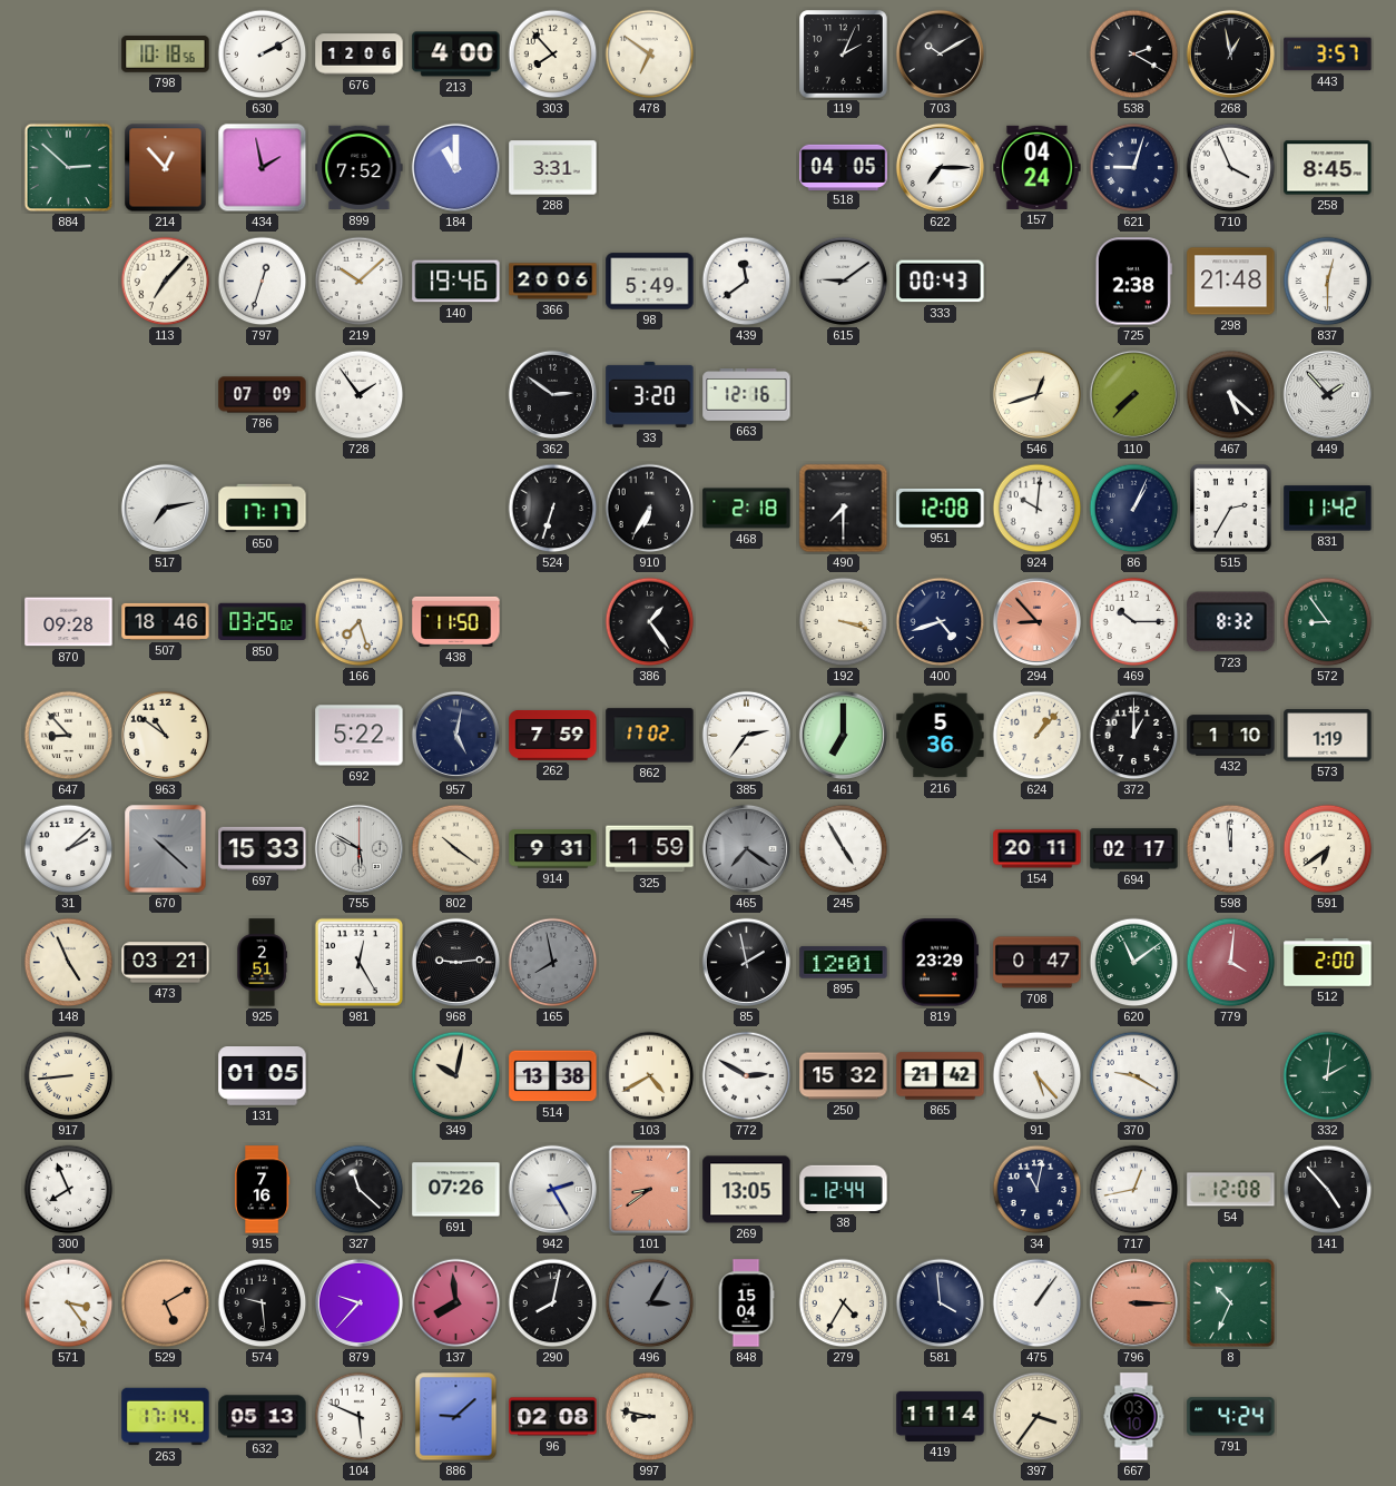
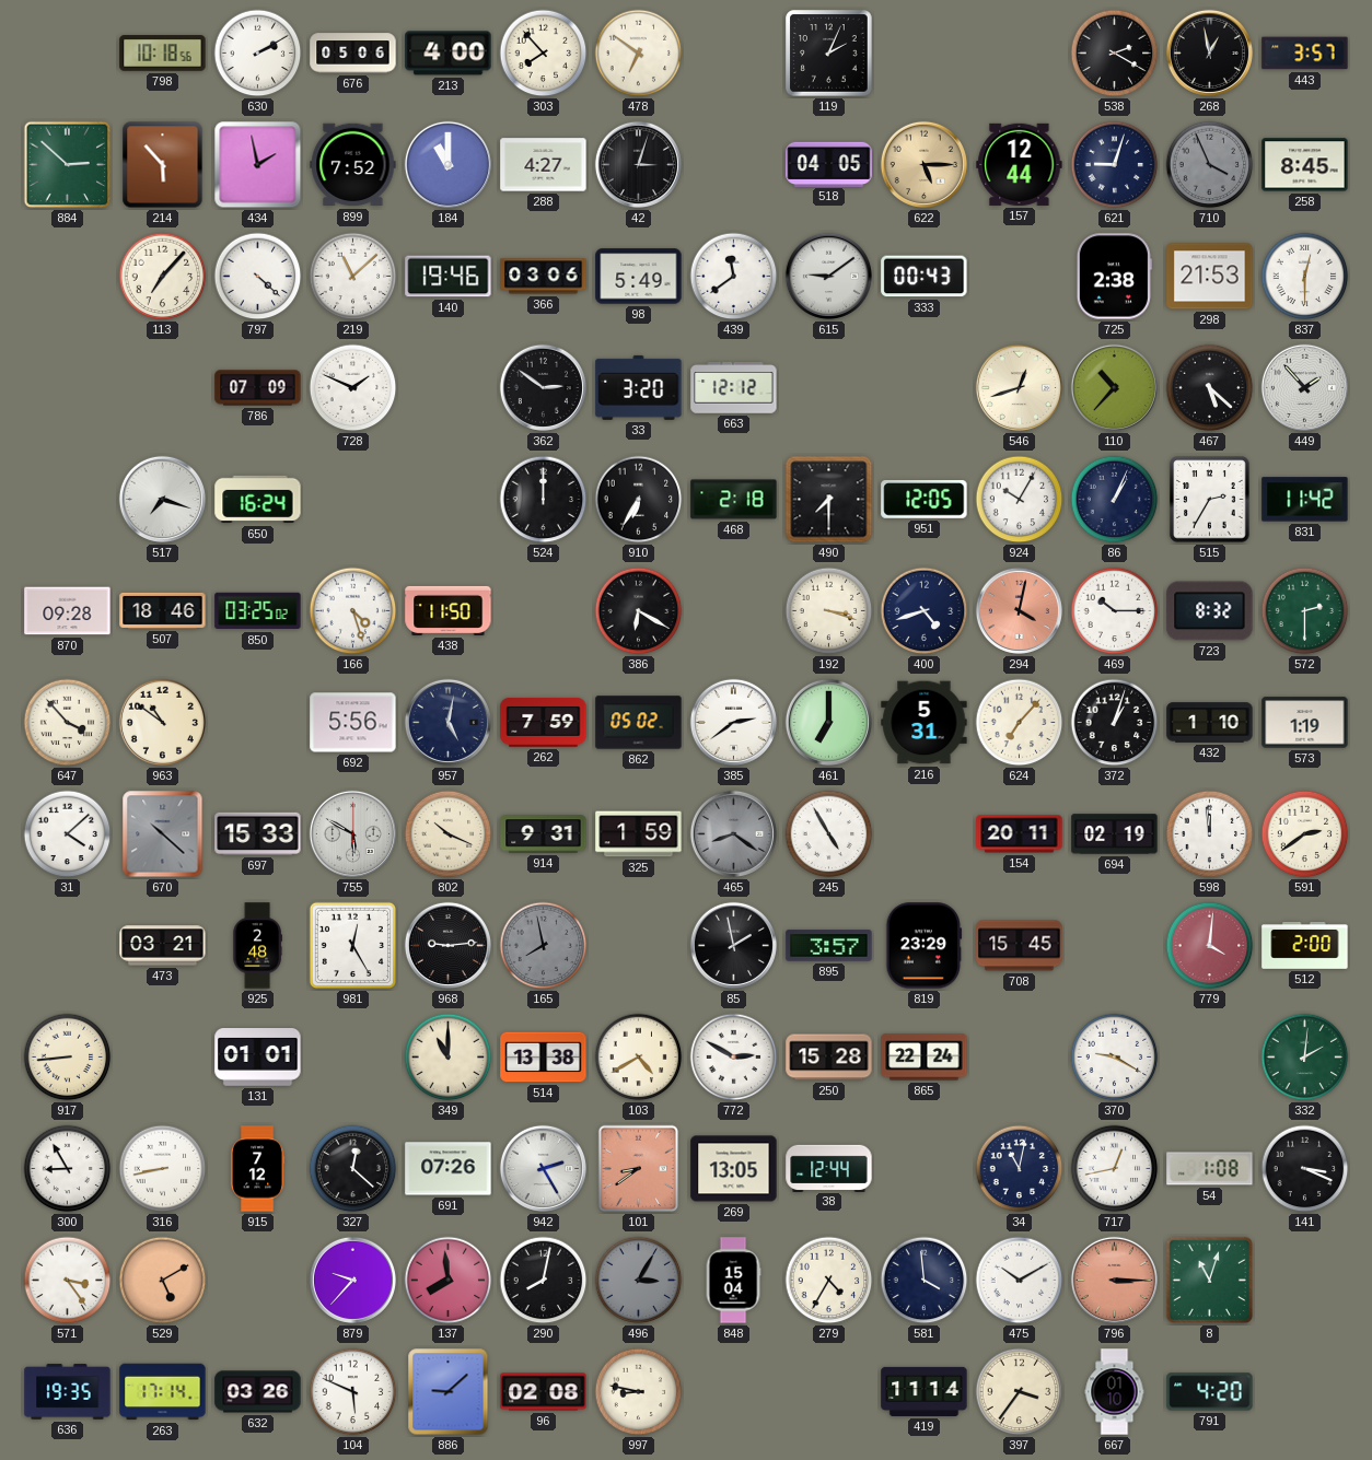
676: 12:06 -> 05:06
703: 10:10 -> none
214: 12:53 -> 5:53
288: 3:31 -> 4:27
42: none -> 3:03
622: 7:15 -> 5:15
622 dial: white -> champagne
157: 04:24 -> 12:44
710 dial: white -> grey
797: 12:33 -> 4:22
219: 10:08 -> 11:08
366: 20:06 -> 03:06
298: 21:48 -> 21:53
728: 1:54 -> 1:49
663: 12:16 -> 12:12
110: 7:37 -> 10:37
517: 7:13 -> 7:18
650: 17:17 -> 16:24
524: 6:33 -> 12:00
951: 12:08 -> 12:05
924: 10:01 -> 10:05
166: 7:27 -> 4:27
386: 1:24 -> 6:20
294: 8:53 -> 4:02
572: 8:54 -> 2:30
647: 8:53 -> 3:53
692: 5:22 -> 5:56
862: 17:02 -> 05:02
385: 2:36 -> 2:39
216: 5:36 -> 5:31
624: 1:07 -> 7:07
372: 1:00 -> 1:03
31: 2:08 -> 4:08
802: 10:21 -> 10:19
465: 7:21 -> 8:21
694: 02:17 -> 02:19
591: 6:39 -> 2:39
148: 4:56 -> none
925: 2:51 -> 2:48
895: 12:01 -> 3:57
708: 0:47 -> 15:45
620: 11:09 -> none
131: 01:05 -> 01:01
349: 10:02 -> 11:00
250: 15:32 -> 15:28
865: 21:42 -> 22:24
91: 5:23 -> none
300: 7:56 -> 8:55
316: none -> 8:43
915: 7:16 -> 7:12
327: 11:22 -> 12:22
54: 12:08 -> 1:08
141: 4:53 -> 3:19
574: 9:29 -> none
475: 1:06 -> 10:10
8: 10:34 -> 11:03
636: none -> 19:35
632: 05:13 -> 03:26
667: 03:10 -> 01:10
791: 4:24 -> 4:20
